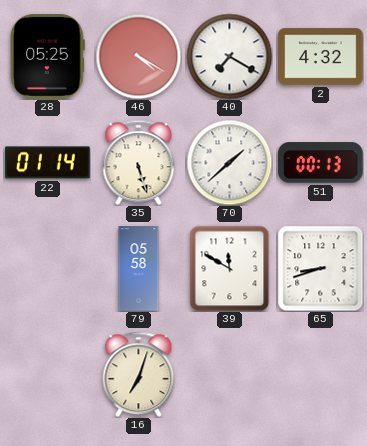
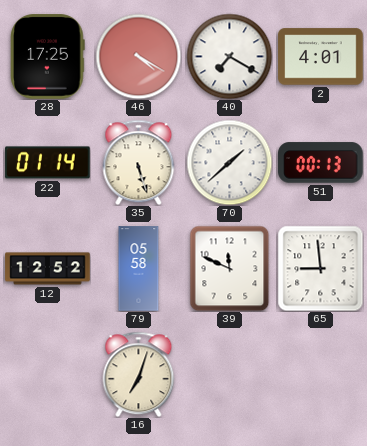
28: 05:25 -> 17:25
2: 4:32 -> 4:01
12: none -> 12:52
39: 11:50 -> 11:49
65: 8:42 -> 8:59
